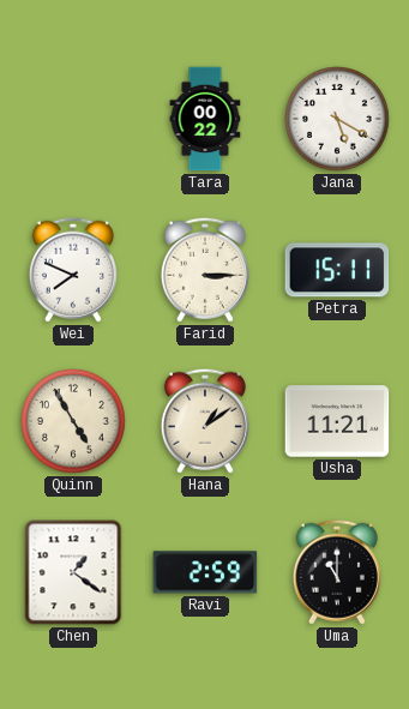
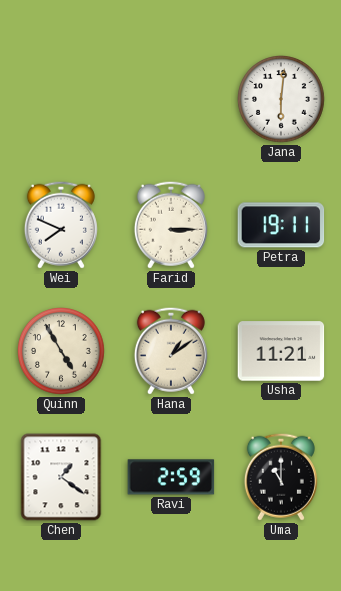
Tara: 00:22 -> none
Jana: 5:20 -> 6:01
Petra: 15:11 -> 19:11
